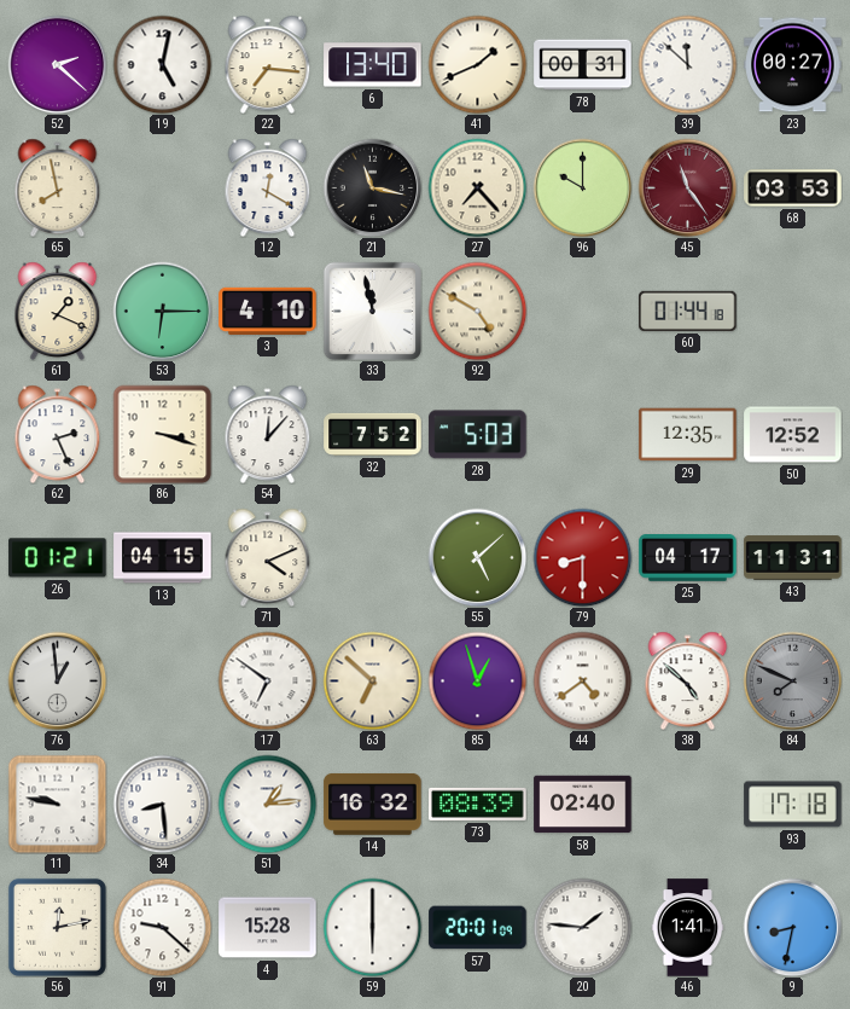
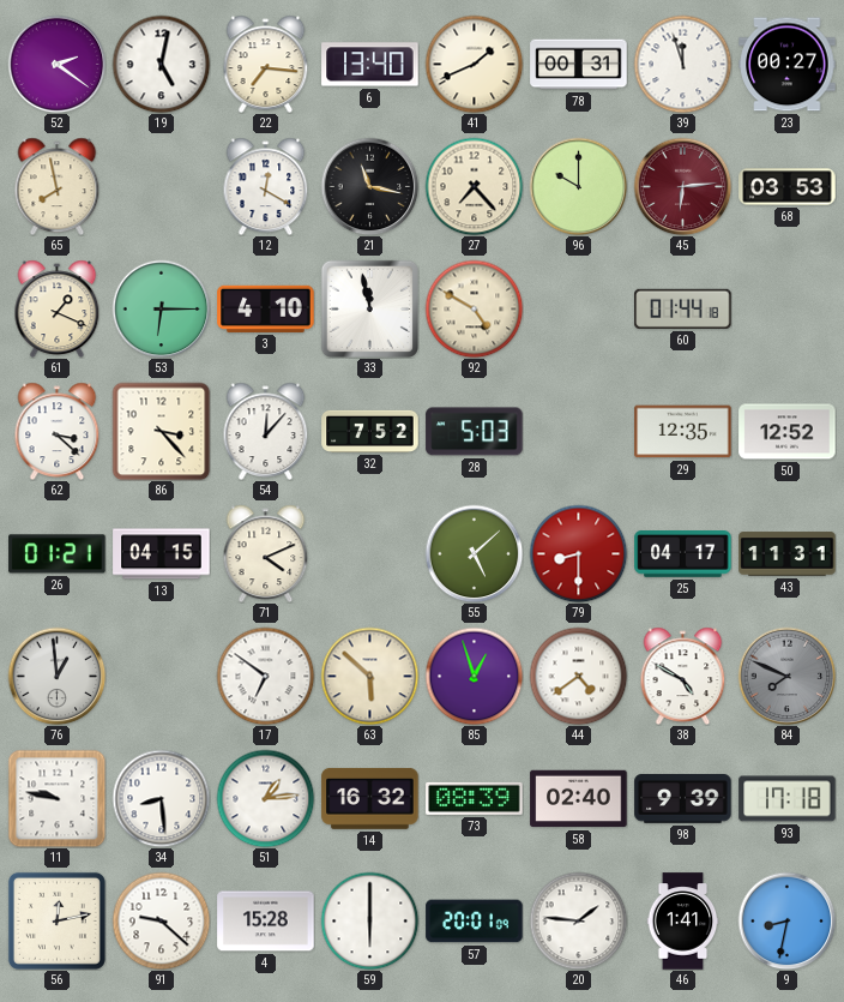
52: 2:22 -> 2:21
39: 11:52 -> 11:57
45: 11:24 -> 6:14
62: 2:26 -> 3:22
86: 3:18 -> 3:23
63: 6:52 -> 5:52
38: 4:52 -> 4:50
98: none -> 9:39
